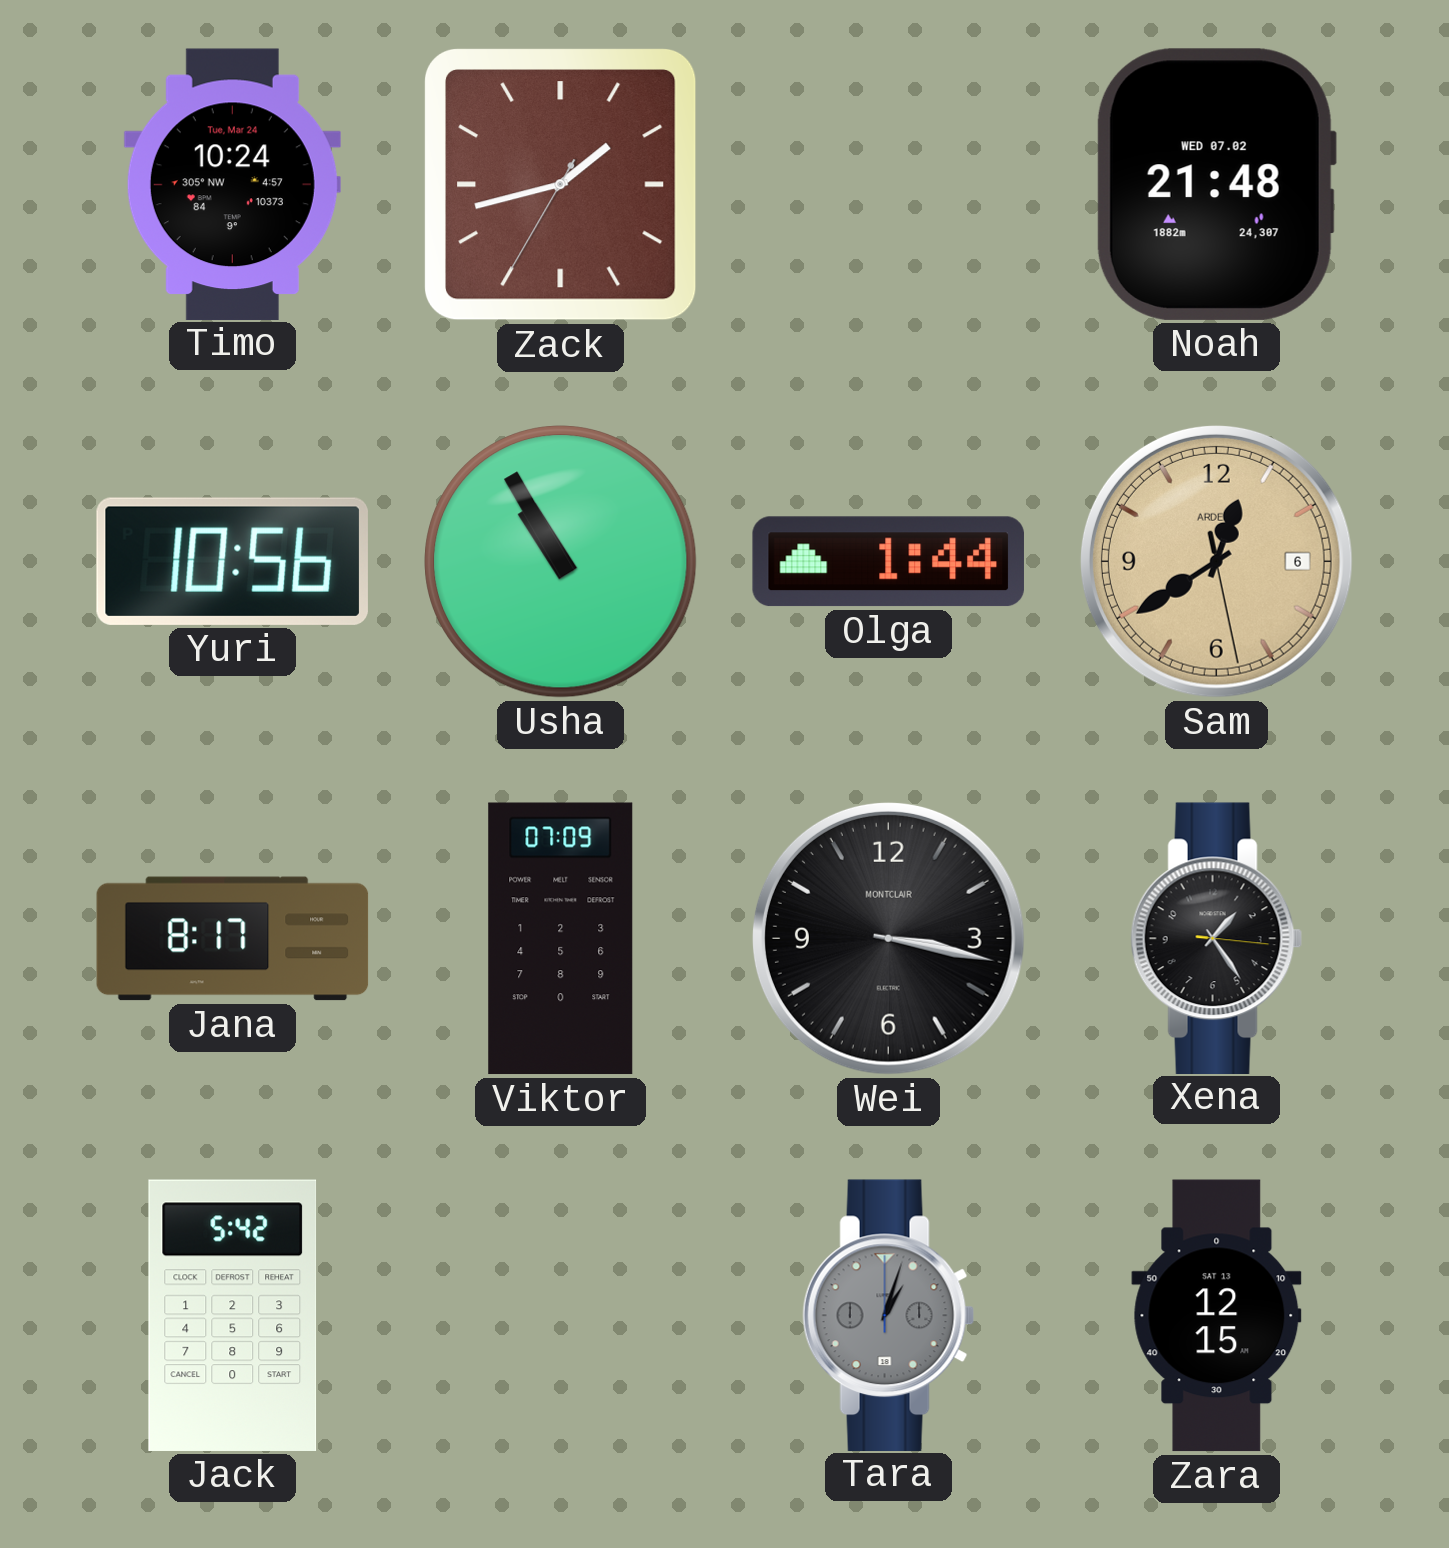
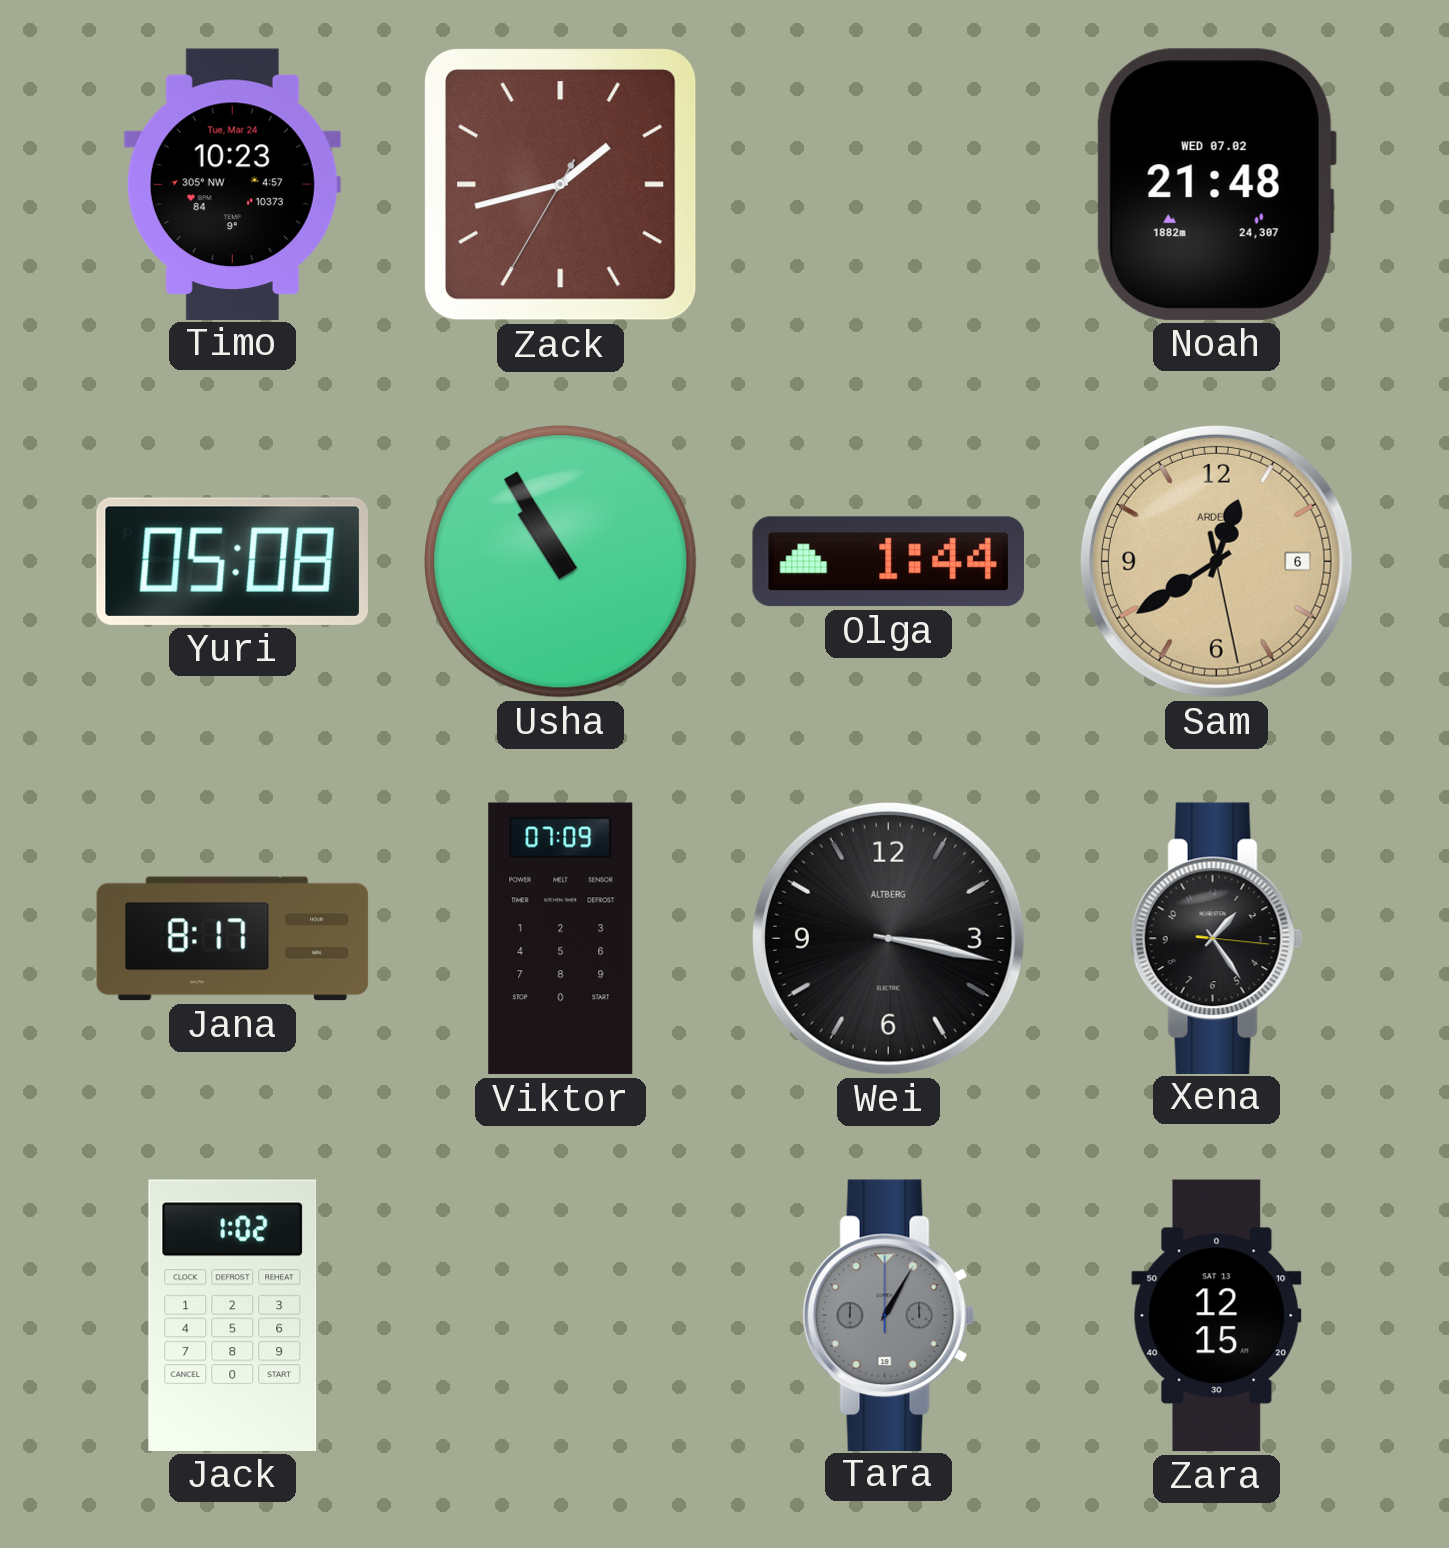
Timo: 10:24 -> 10:23
Yuri: 10:56 -> 05:08
Wei brand: MONTCLAIR -> ALTBERG
Jack: 5:42 -> 1:02
Tara: 1:03 -> 1:05
